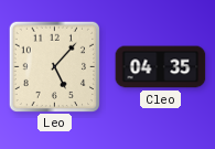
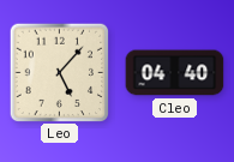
Cleo: 04:35 -> 04:40
